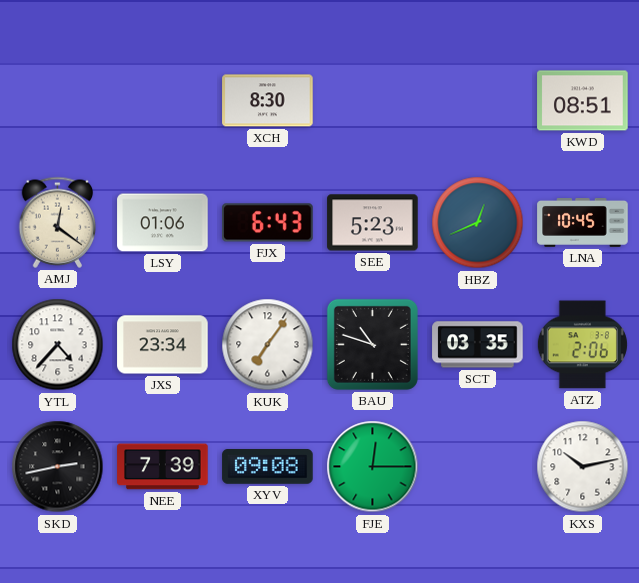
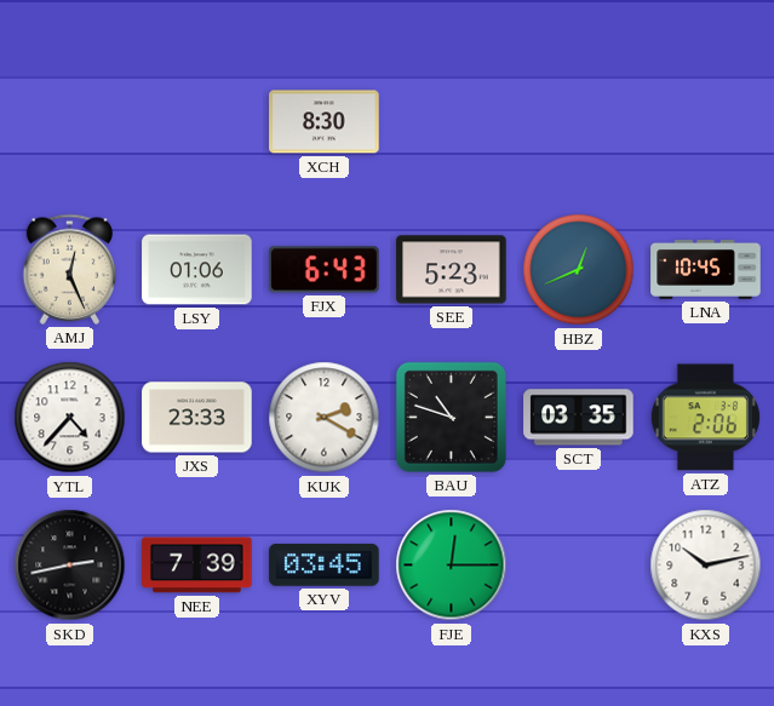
KWD: 08:51 -> none
AMJ: 12:21 -> 12:26
JXS: 23:34 -> 23:33
KUK: 7:06 -> 2:20
XYV: 09:08 -> 03:45
